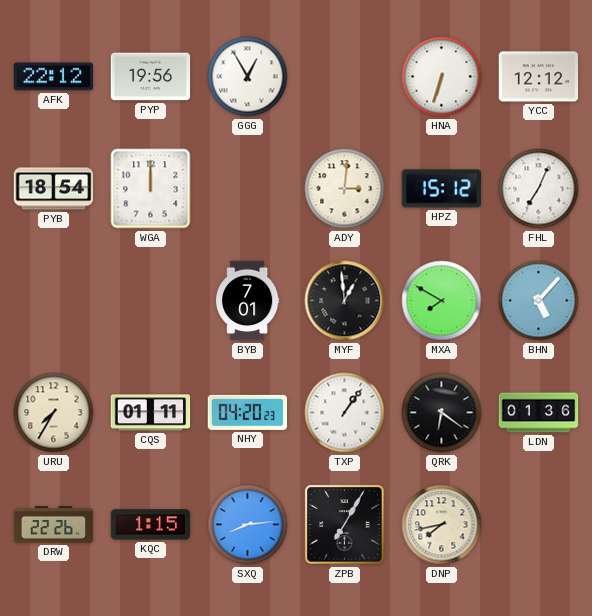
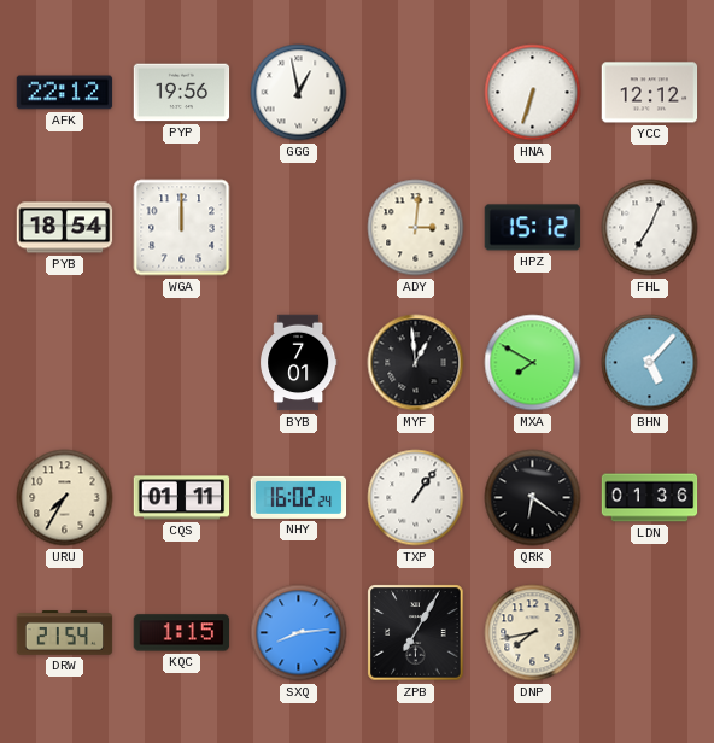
GGG: 12:55 -> 12:58
NHY: 04:20 -> 16:02
DRW: 22:26 -> 21:54
